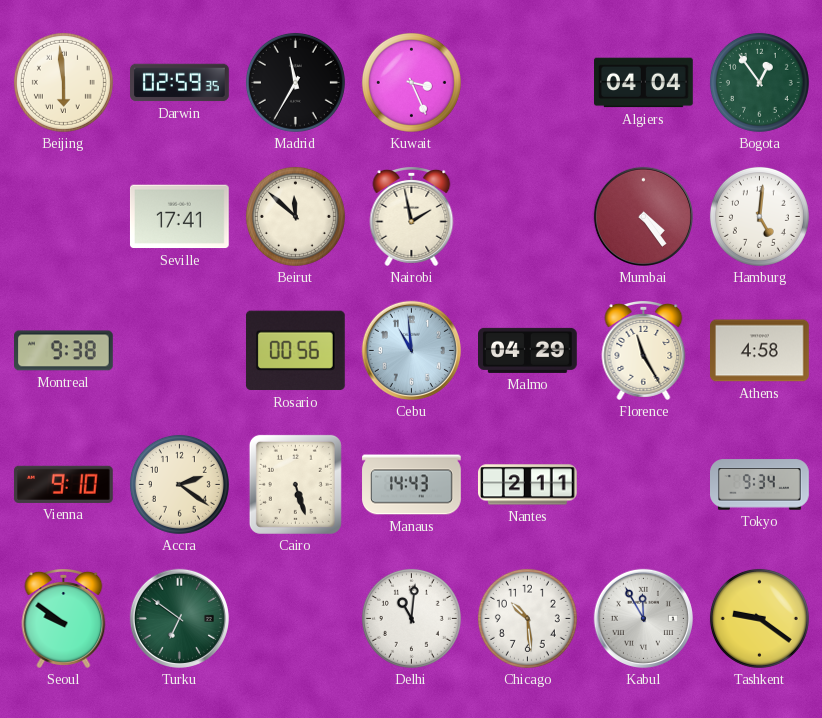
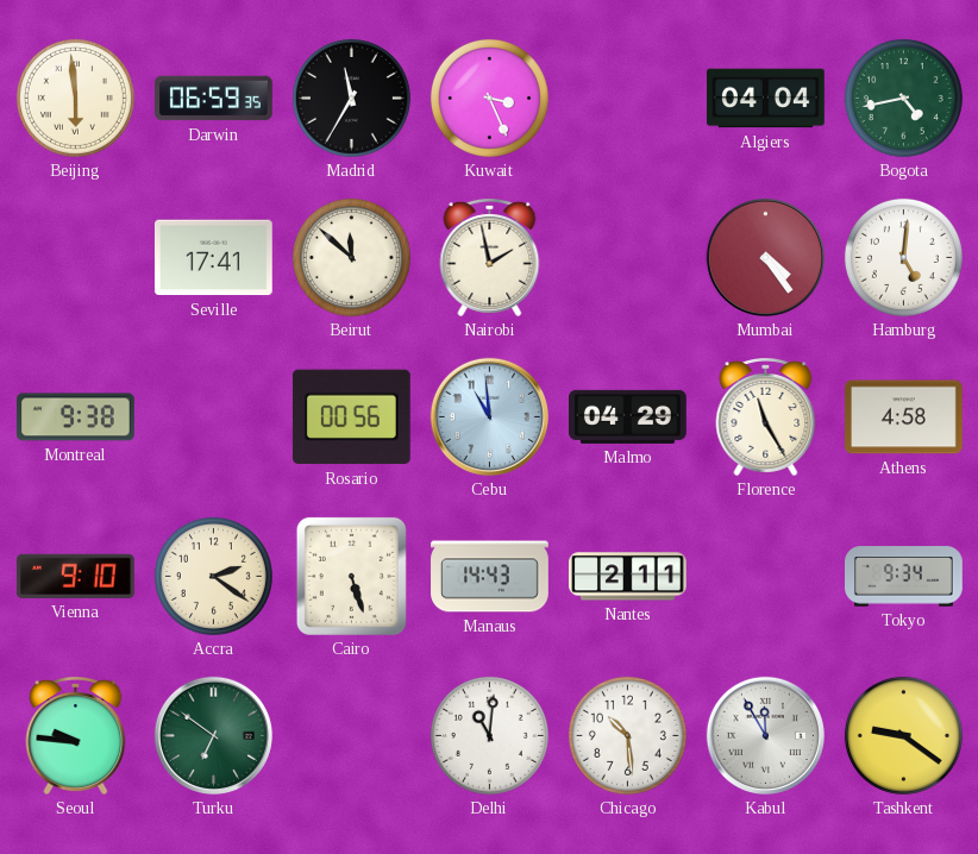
Darwin: 02:59 -> 06:59
Bogota: 12:54 -> 4:43
Seoul: 9:51 -> 9:46
